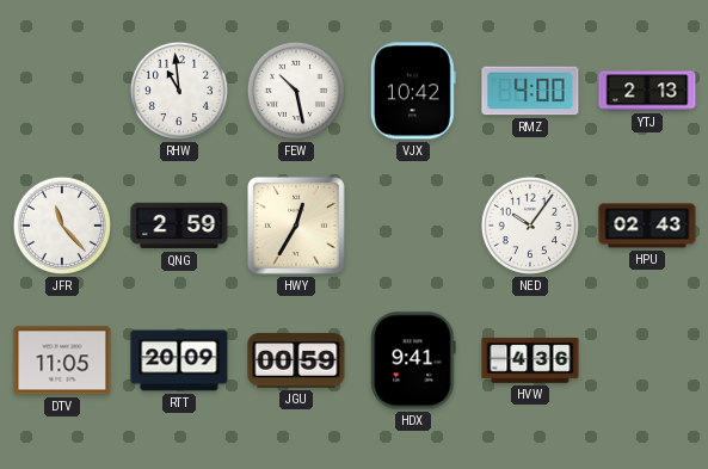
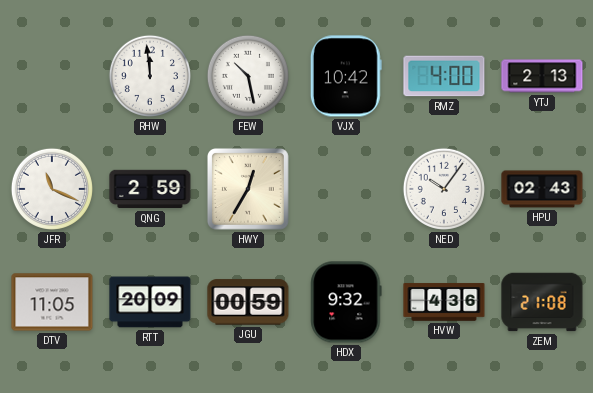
RHW: 10:59 -> 11:59
JFR: 11:23 -> 11:19
HDX: 9:41 -> 9:32
ZEM: none -> 21:08
